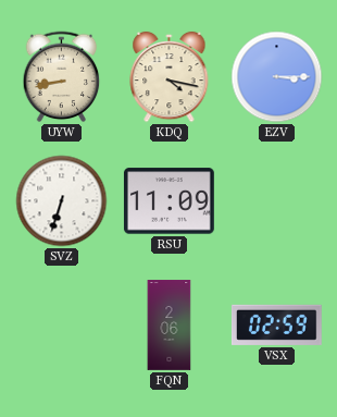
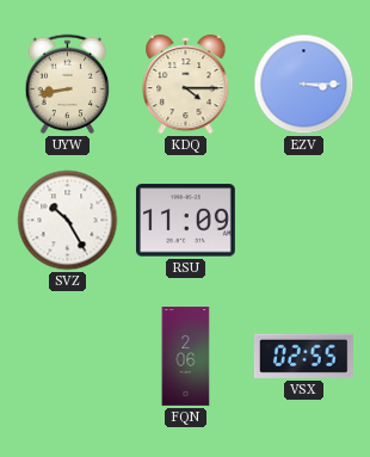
KDQ: 4:17 -> 4:15
SVZ: 6:33 -> 10:25
VSX: 02:59 -> 02:55
